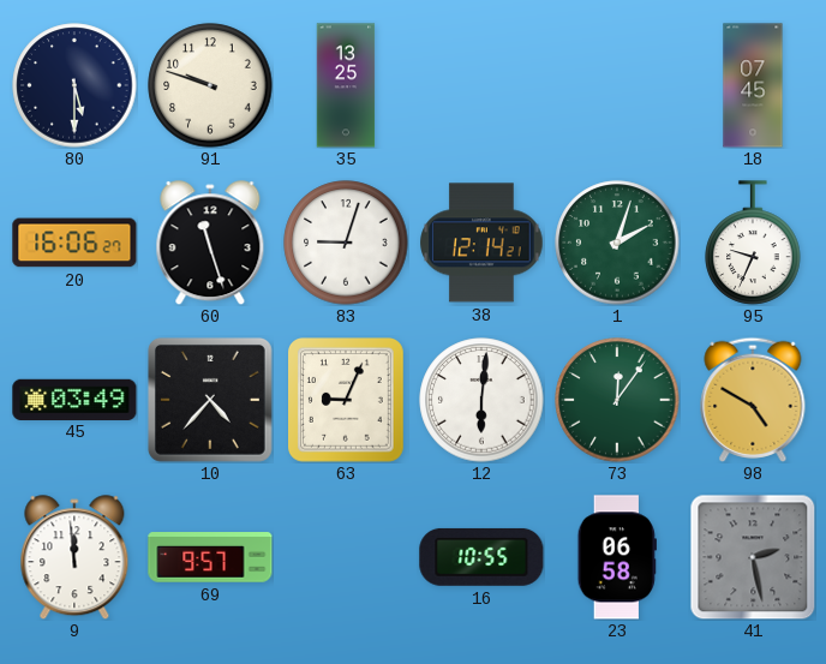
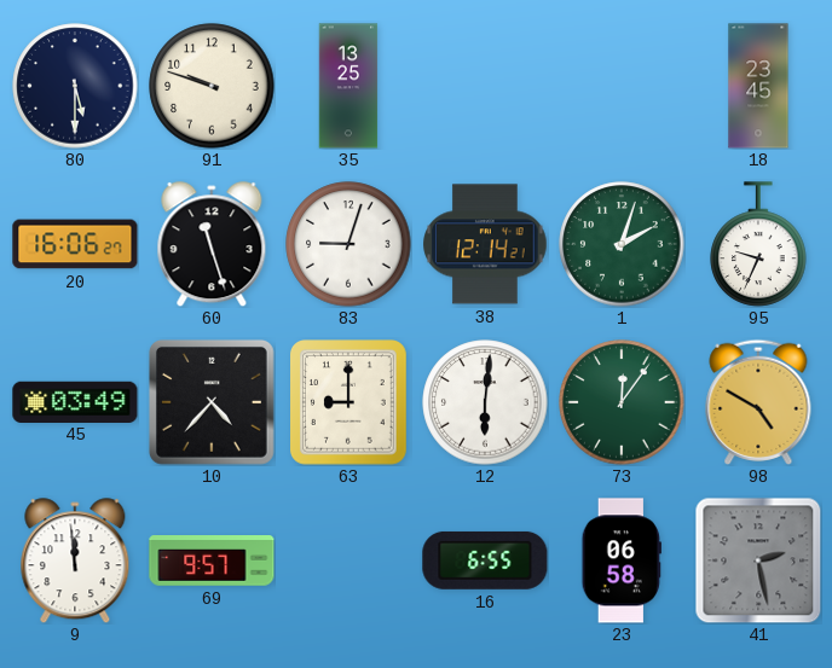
18: 07:45 -> 23:45
63: 9:04 -> 9:00
16: 10:55 -> 6:55
